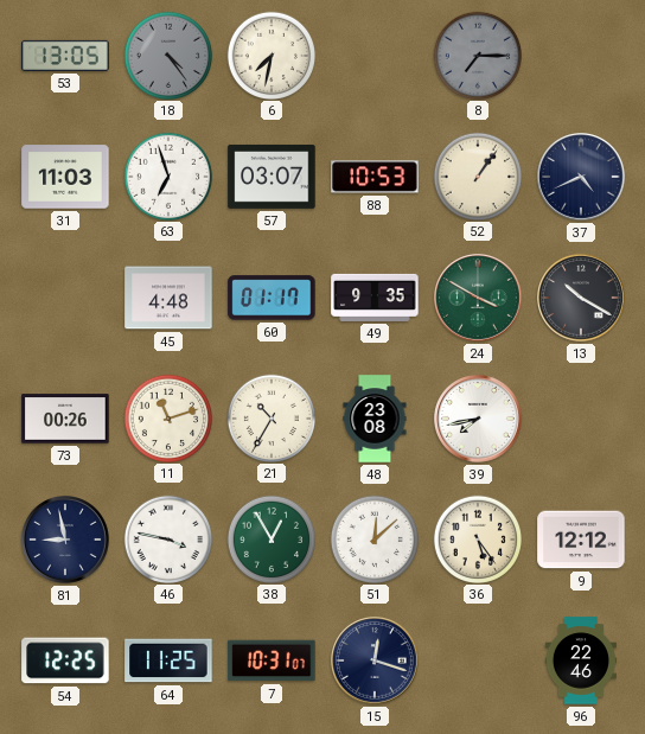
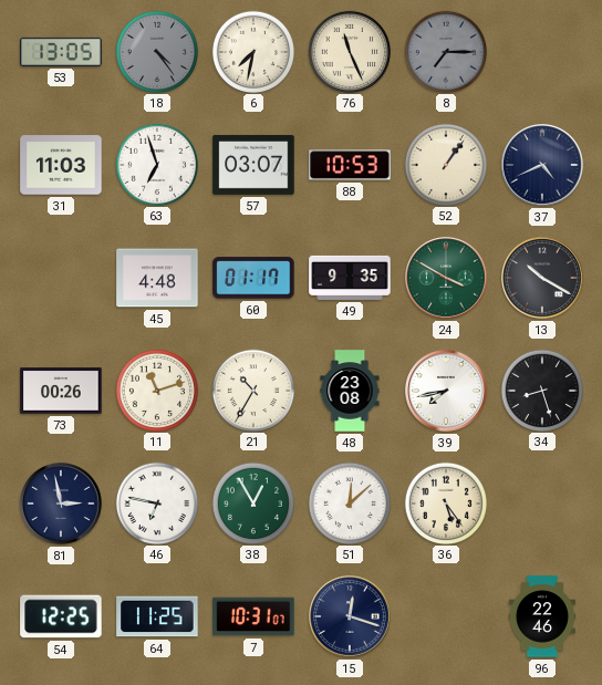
76: none -> 11:26
34: none -> 8:27
81: 8:58 -> 2:58
46: 3:47 -> 6:47
9: 12:12 -> none
